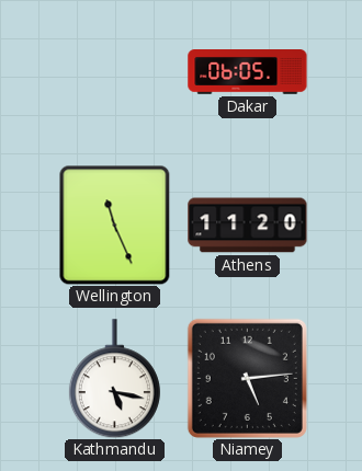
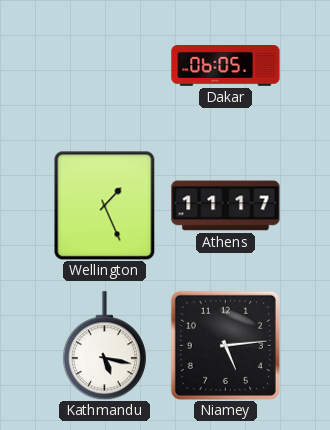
Wellington: 11:26 -> 1:26
Athens: 11:20 -> 11:17
